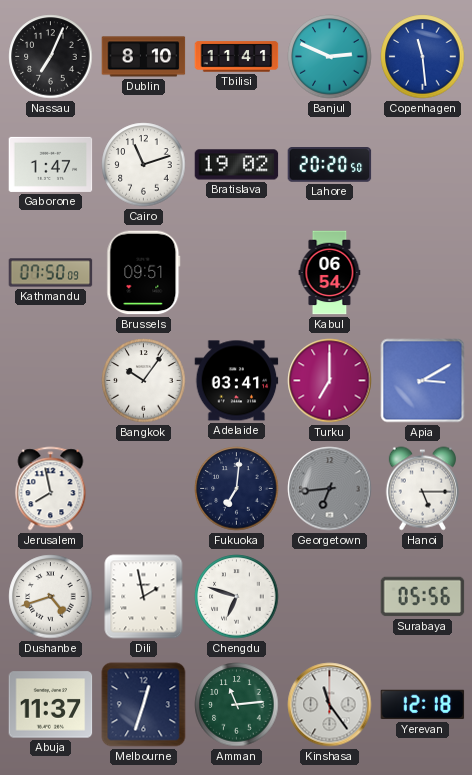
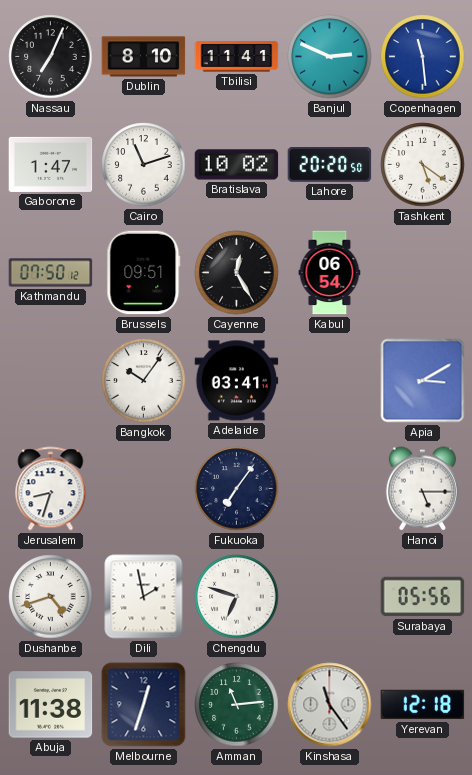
Bratislava: 19:02 -> 10:02
Tashkent: none -> 5:21
Kathmandu: 07:50:09 -> 07:50:12
Cayenne: none -> 12:25
Turku: 7:00 -> none
Jerusalem: 7:58 -> 8:33
Fukuoka: 7:01 -> 7:06
Georgetown: 6:44 -> none
Abuja: 11:37 -> 11:38
